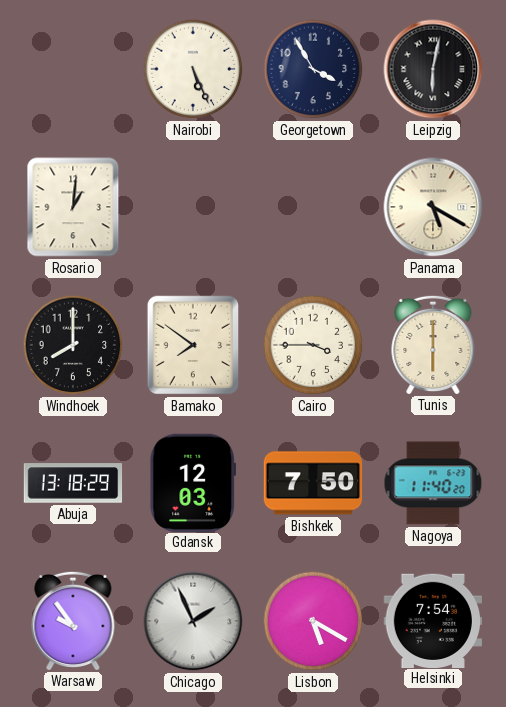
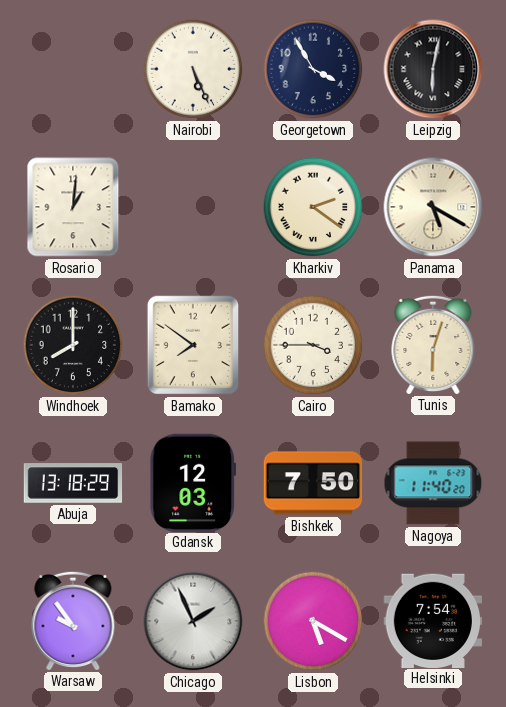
Kharkiv: none -> 2:21
Tunis: 6:00 -> 6:03
